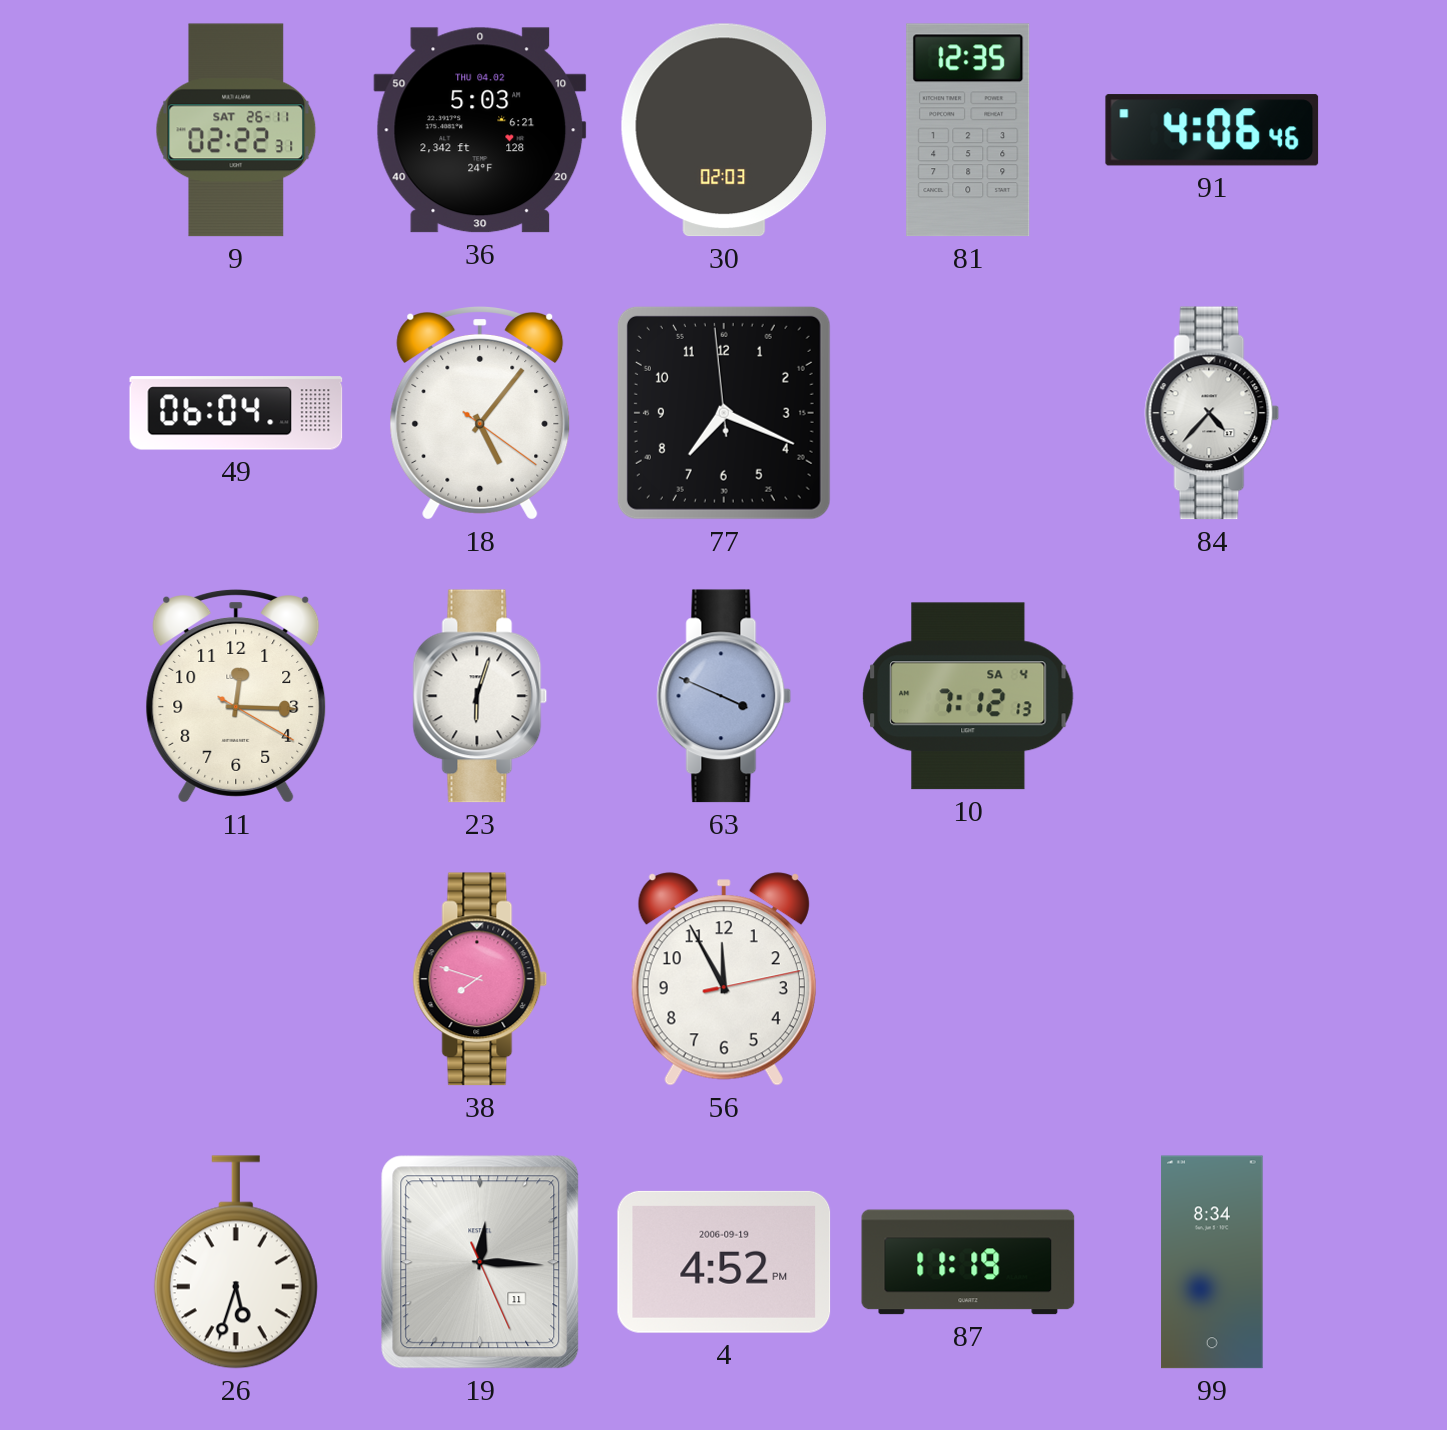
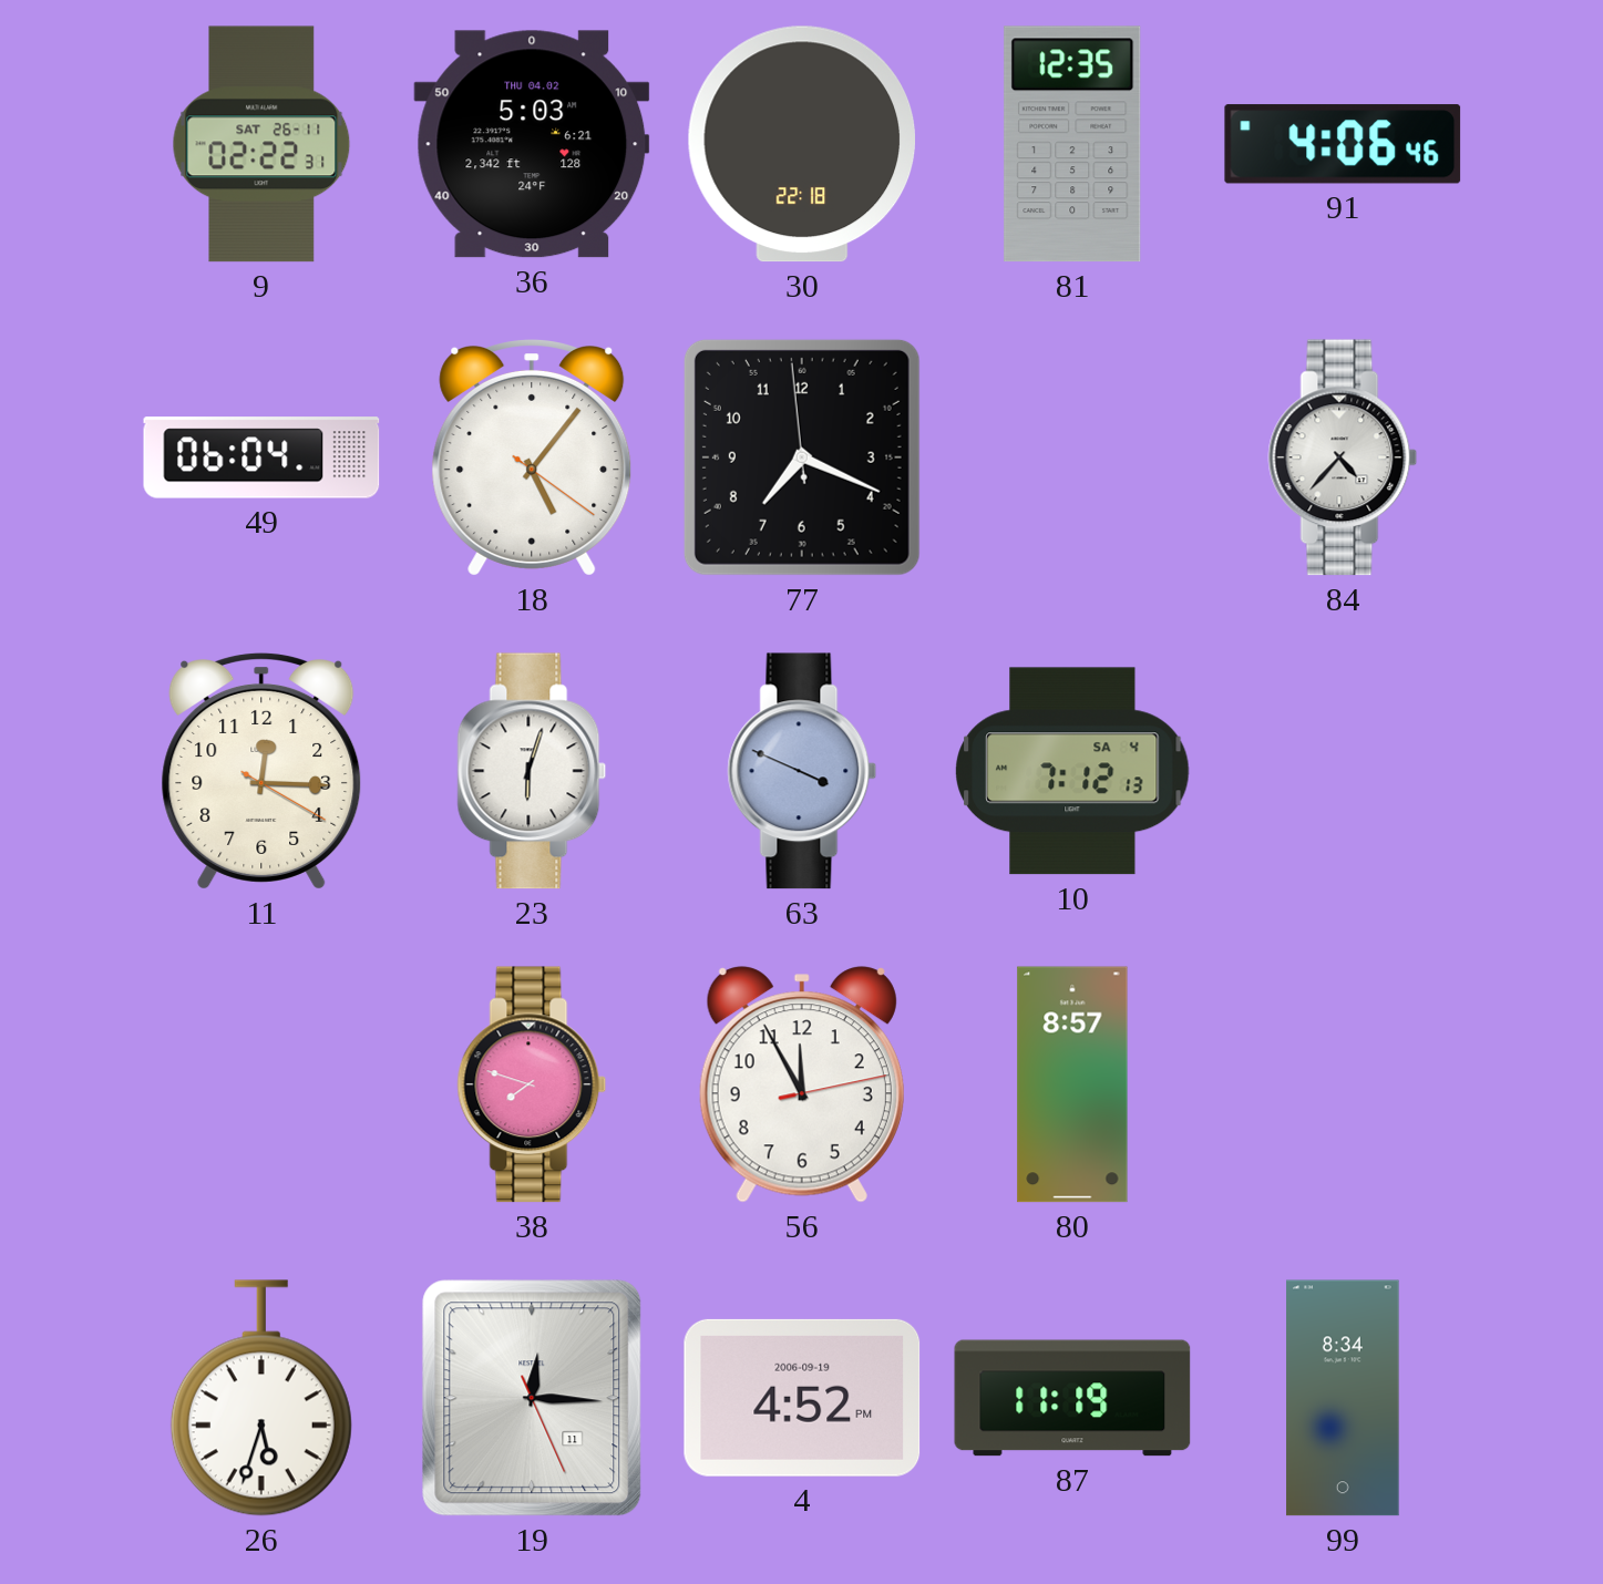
30: 02:03 -> 22:18
80: none -> 8:57
